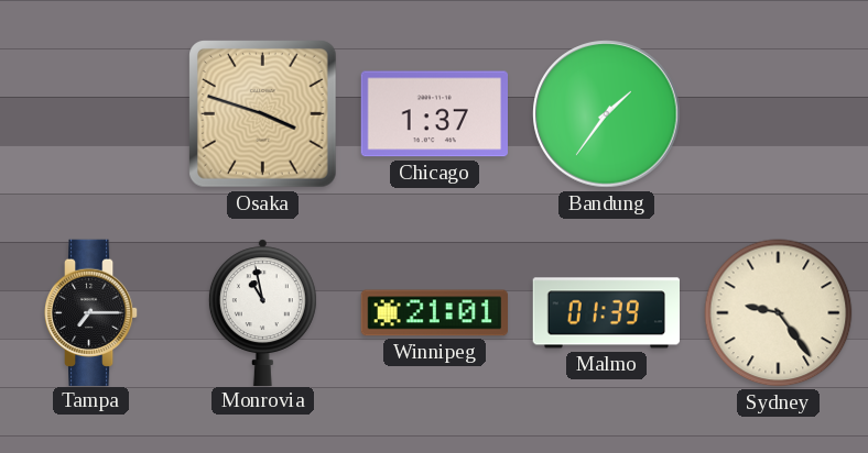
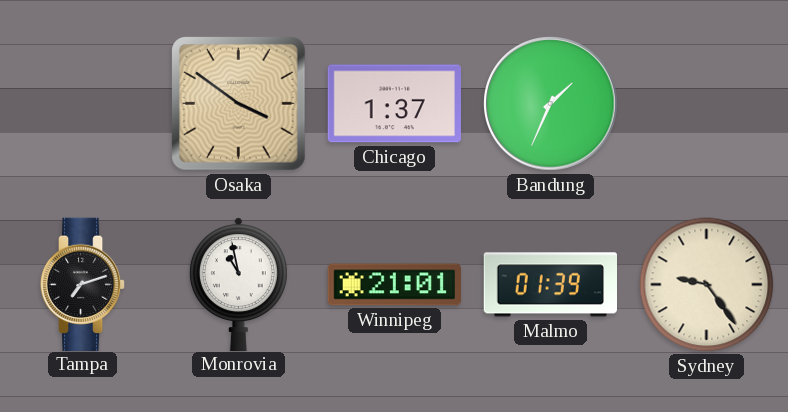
Osaka: 3:48 -> 3:51
Bandung: 1:36 -> 1:34
Tampa: 7:15 -> 7:12
